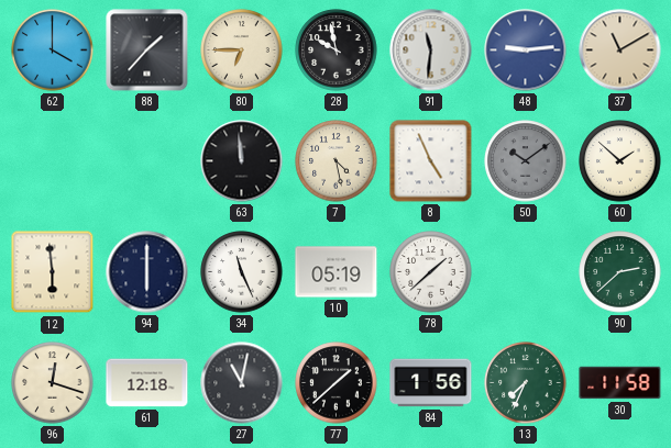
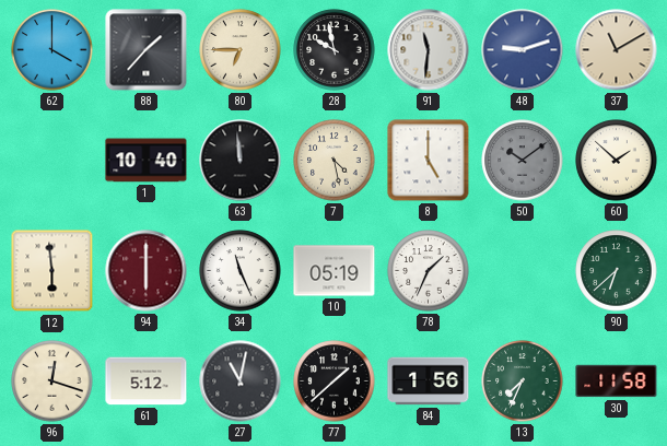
48: 9:14 -> 9:12
1: none -> 10:40
8: 4:56 -> 5:00
94 dial: navy -> burgundy
78: 1:38 -> 1:34
90: 2:38 -> 6:38
61: 12:18 -> 5:12
